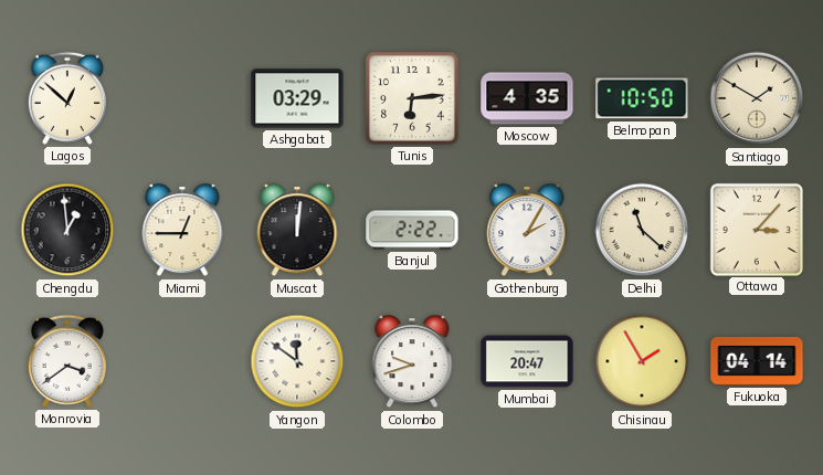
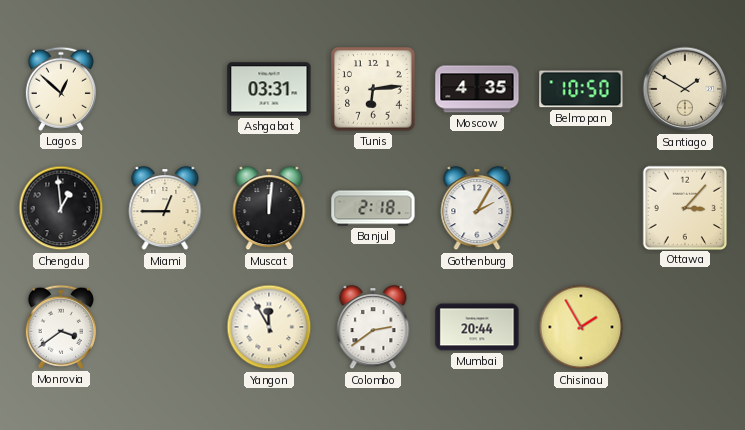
Ashgabat: 03:29 -> 03:31
Banjul: 2:22 -> 2:18
Delhi: 11:22 -> none
Yangon: 11:51 -> 11:55
Colombo: 9:42 -> 2:39
Mumbai: 20:47 -> 20:44
Fukuoka: 04:14 -> none
